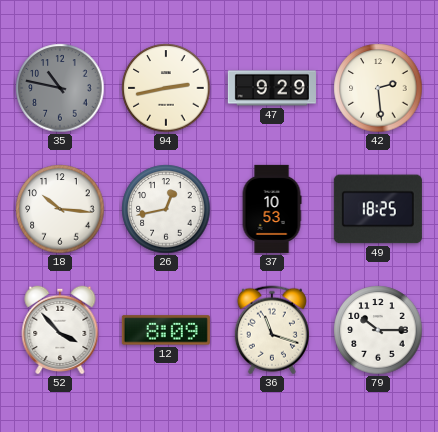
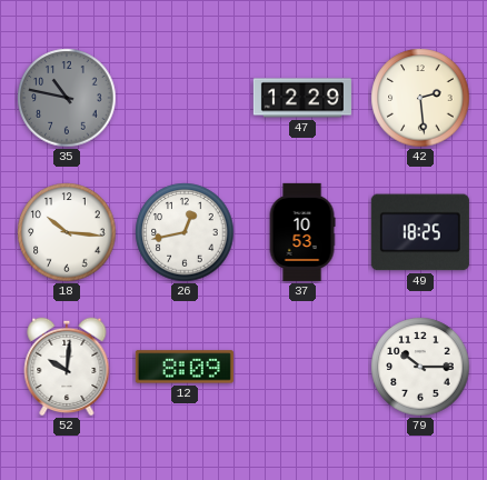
94: 2:43 -> none
47: 9:29 -> 12:29
52: 3:53 -> 10:01
36: 11:18 -> none
